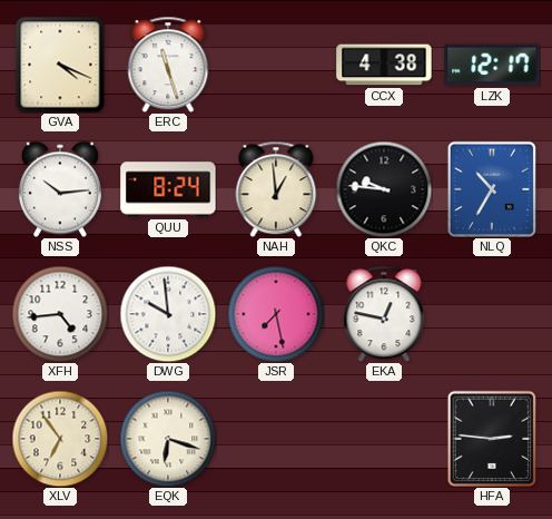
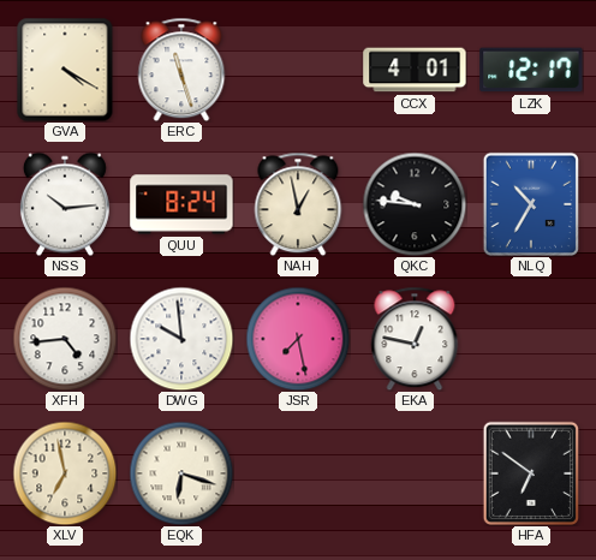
GVA: 4:19 -> 4:20
CCX: 4:38 -> 4:01
NAH: 12:59 -> 12:58
XLV: 6:54 -> 6:58
HFA: 2:46 -> 6:51
